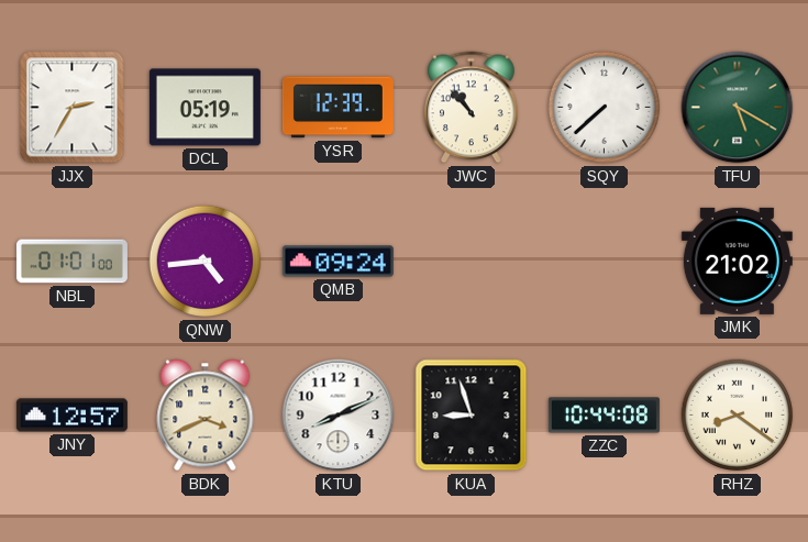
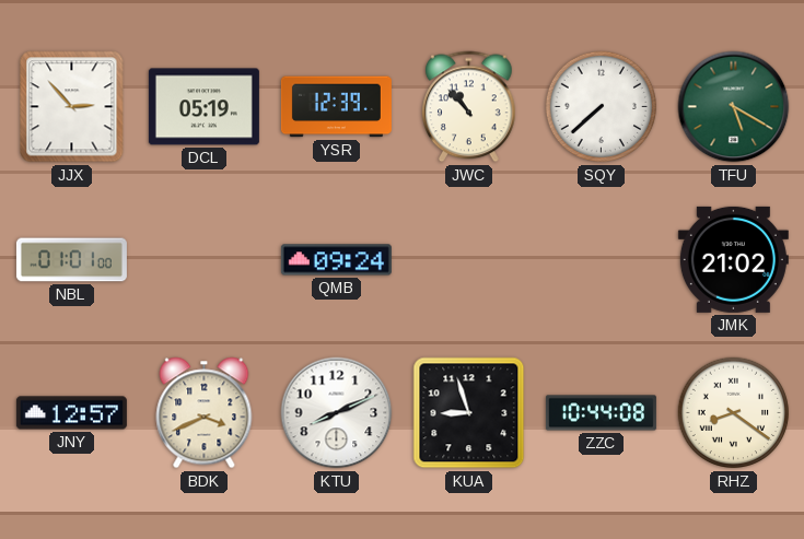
JJX: 2:35 -> 2:53
QNW: 4:44 -> none
